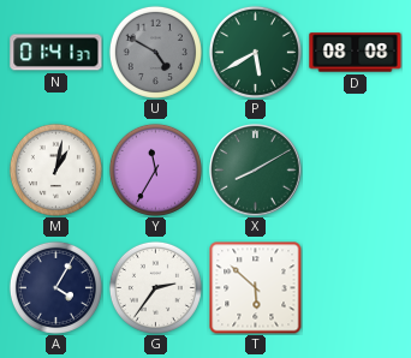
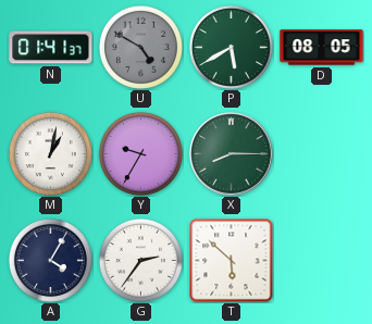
D: 08:08 -> 08:05
Y: 11:35 -> 9:35
X: 8:10 -> 8:15
